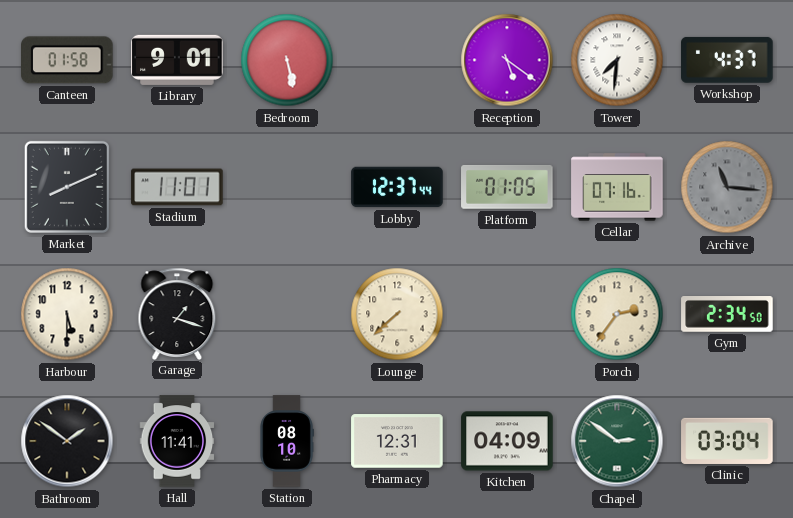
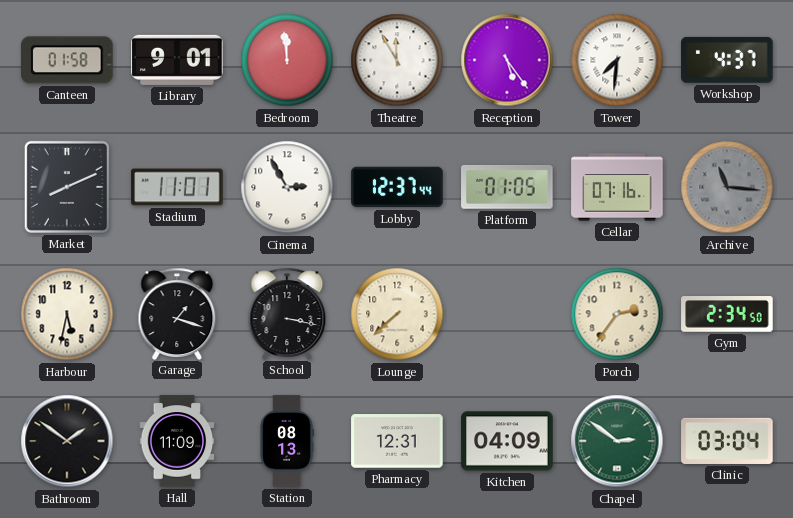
Bedroom: 5:28 -> 11:59
Theatre: none -> 11:55
Reception: 5:21 -> 5:24
Cinema: none -> 2:55
Harbour: 5:30 -> 5:32
School: none -> 3:17
Hall: 11:41 -> 11:09
Station: 08:10 -> 08:13
